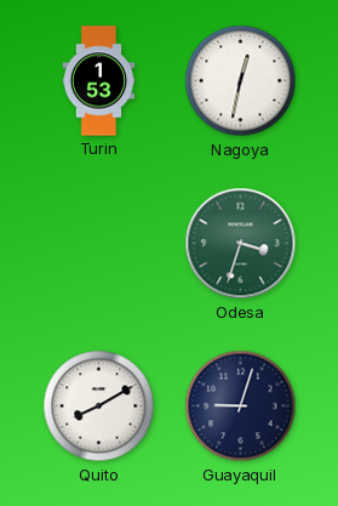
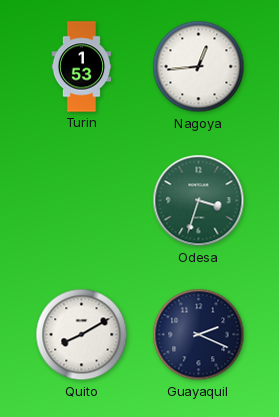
Nagoya: 12:32 -> 12:44
Guayaquil: 9:03 -> 2:19
